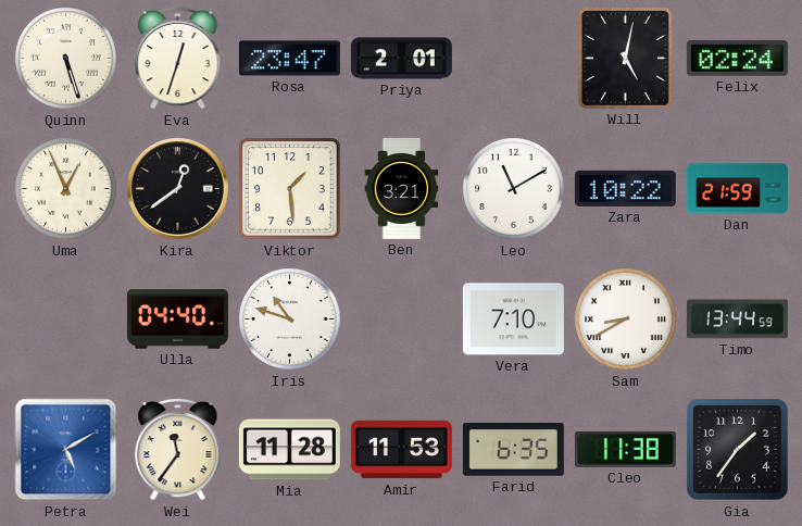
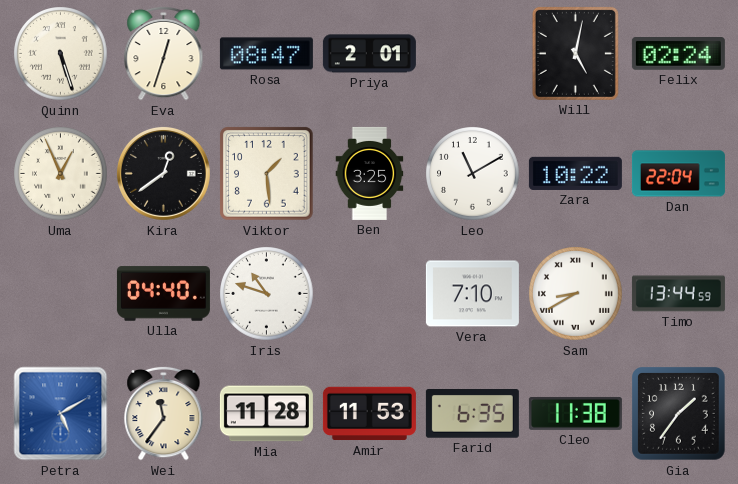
Rosa: 23:47 -> 08:47
Ben: 3:21 -> 3:25
Dan: 21:59 -> 22:04
